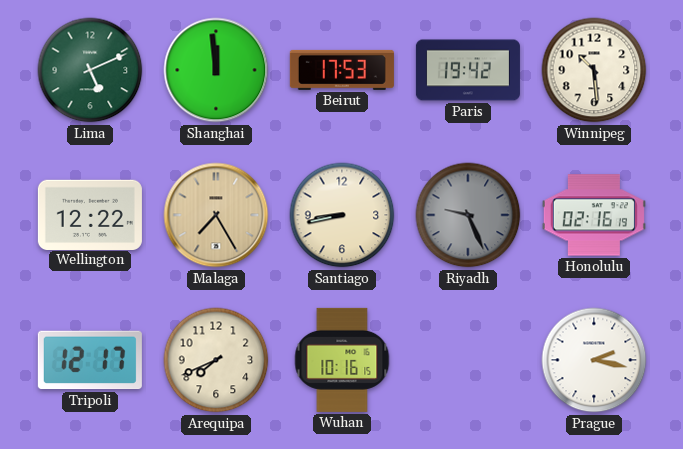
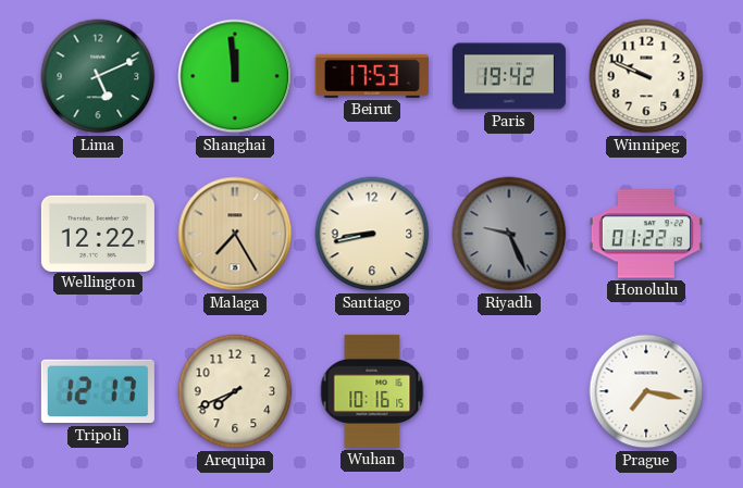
Winnipeg: 10:29 -> 9:49
Honolulu: 02:16 -> 01:22
Prague: 2:17 -> 7:17
